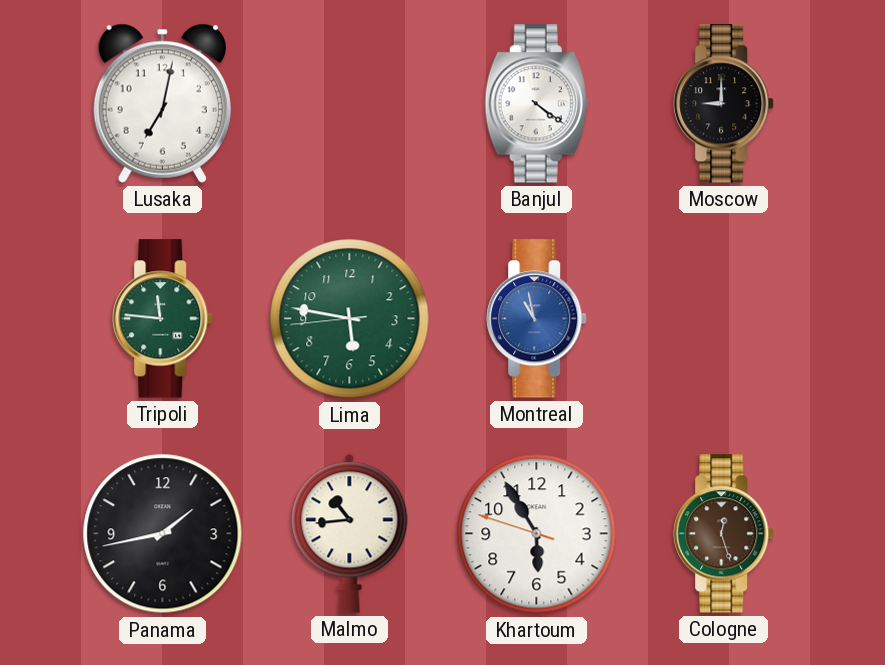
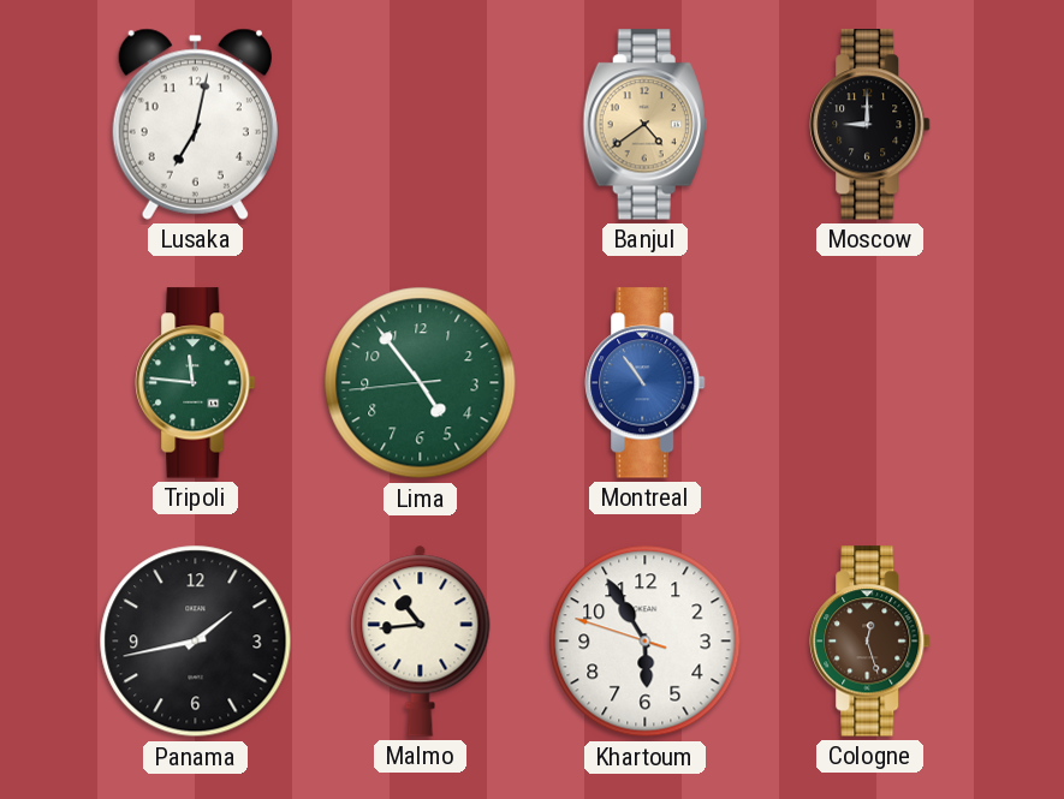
Banjul: 4:21 -> 4:39
Banjul dial: white -> champagne
Lima: 5:46 -> 4:53
Montreal: 10:58 -> 10:54
